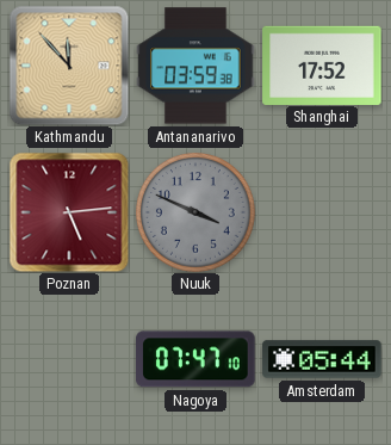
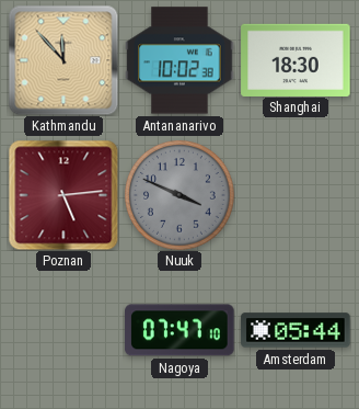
Antananarivo: 03:59 -> 10:02
Shanghai: 17:52 -> 18:30
